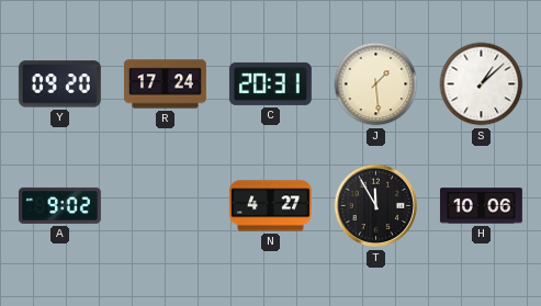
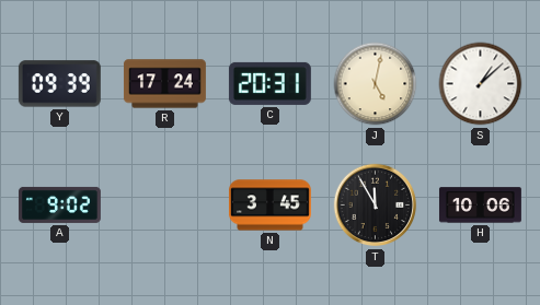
Y: 09:20 -> 09:39
J: 1:29 -> 5:02
N: 4:27 -> 3:45
